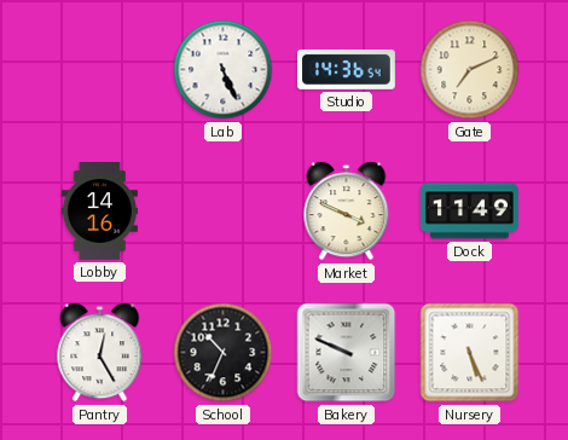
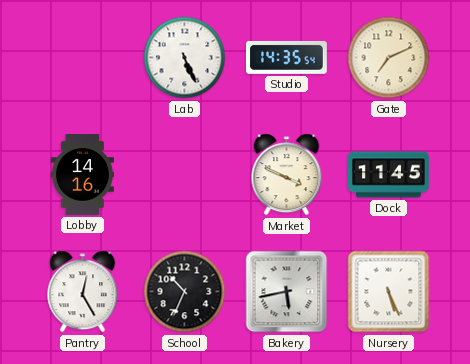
Studio: 14:36 -> 14:35
Dock: 11:49 -> 11:45
Bakery: 9:49 -> 5:43
